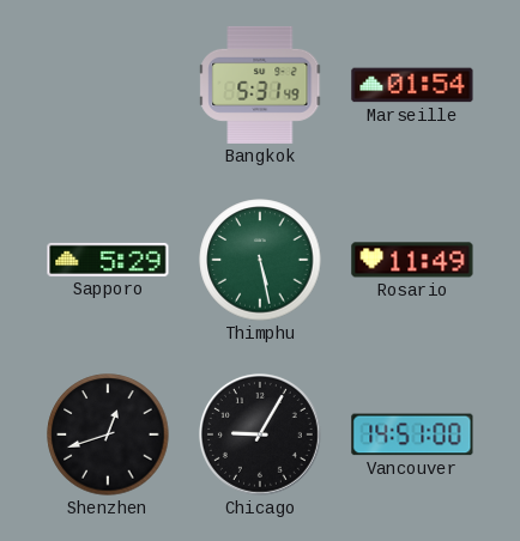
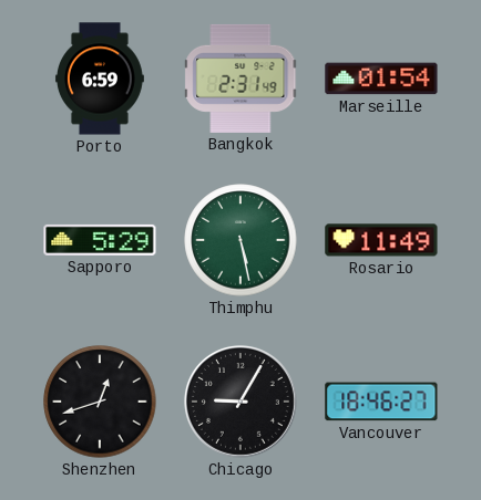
Porto: none -> 6:59
Bangkok: 5:31 -> 2:31
Vancouver: 14:51 -> 18:46
